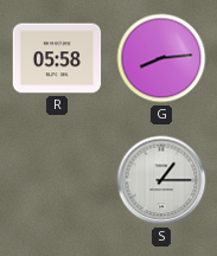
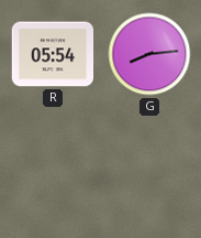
R: 05:58 -> 05:54
S: 1:15 -> none
